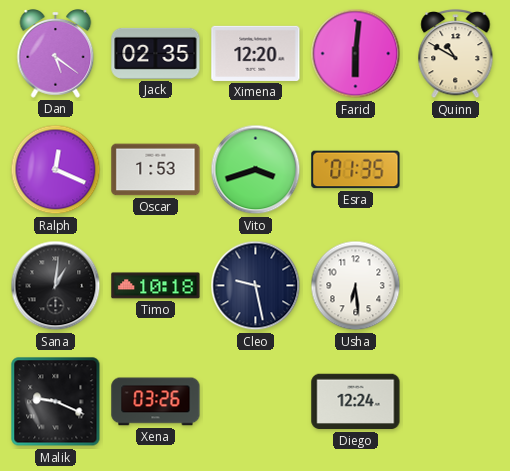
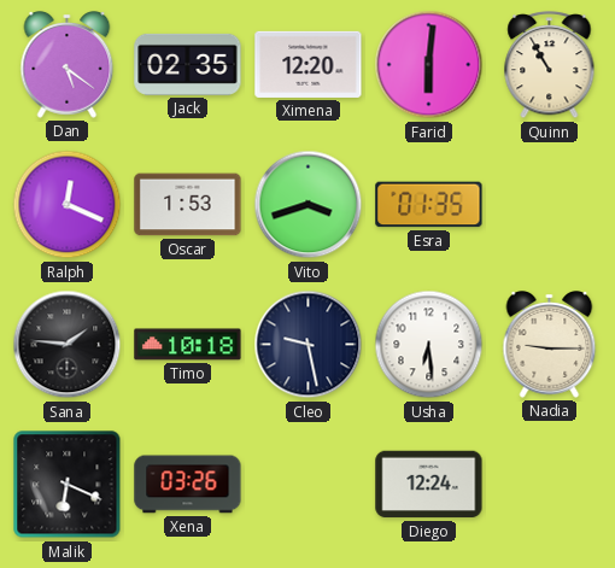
Quinn: 10:50 -> 10:55
Sana: 1:01 -> 1:46
Nadia: none -> 9:15
Malik: 9:19 -> 6:19
